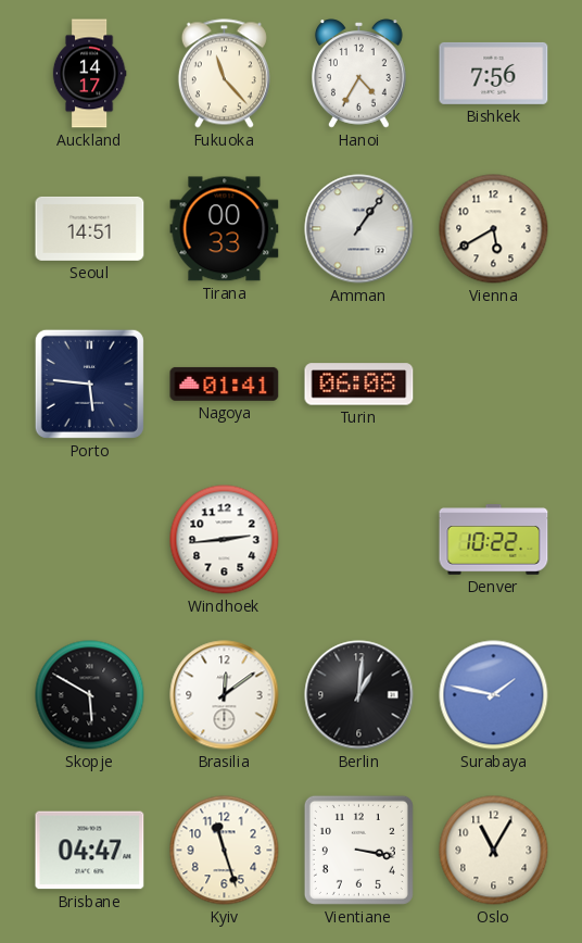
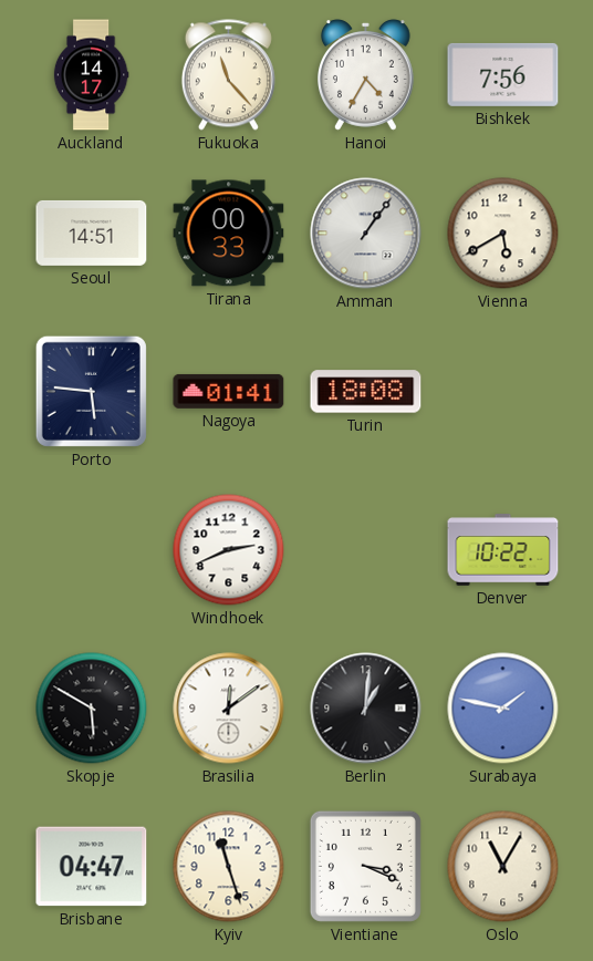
Turin: 06:08 -> 18:08
Windhoek: 2:44 -> 2:41
Vientiane: 3:17 -> 3:19
